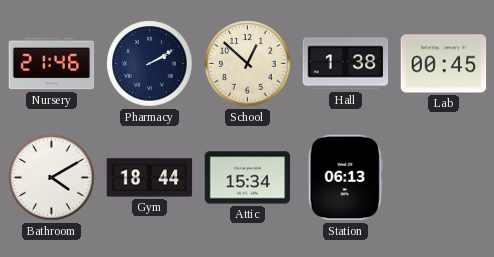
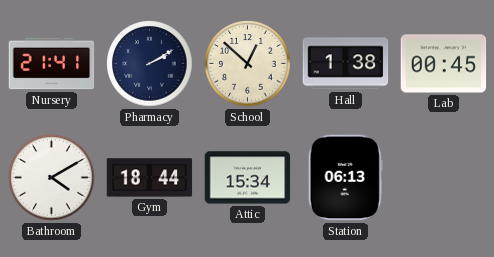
Nursery: 21:46 -> 21:41
